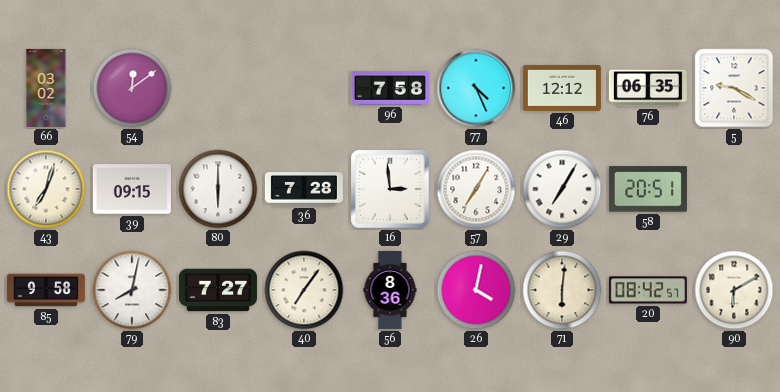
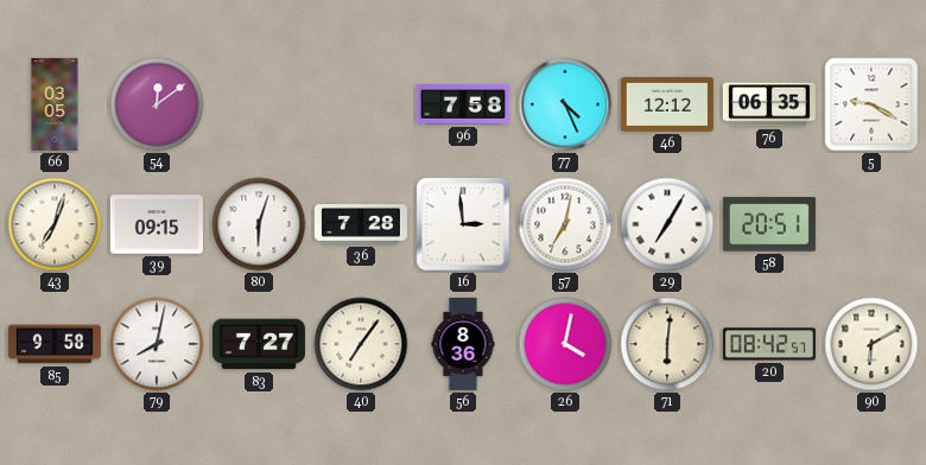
66: 03:02 -> 03:05
80: 6:00 -> 6:03
57: 7:05 -> 7:02
